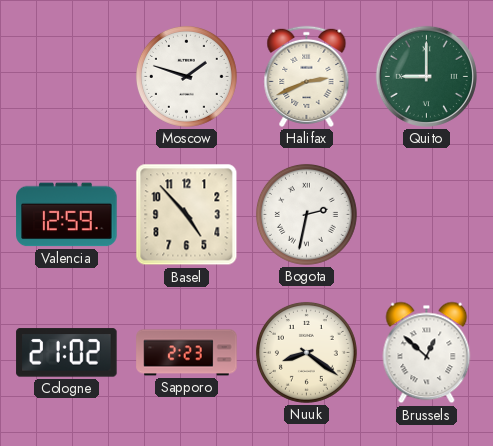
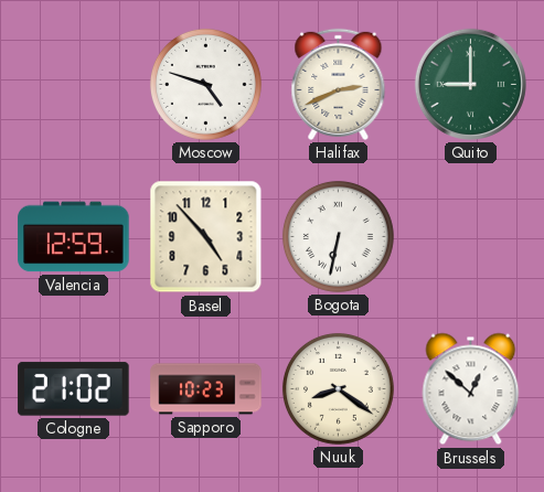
Moscow: 1:48 -> 4:48
Bogota: 2:32 -> 6:32
Sapporo: 2:23 -> 10:23
